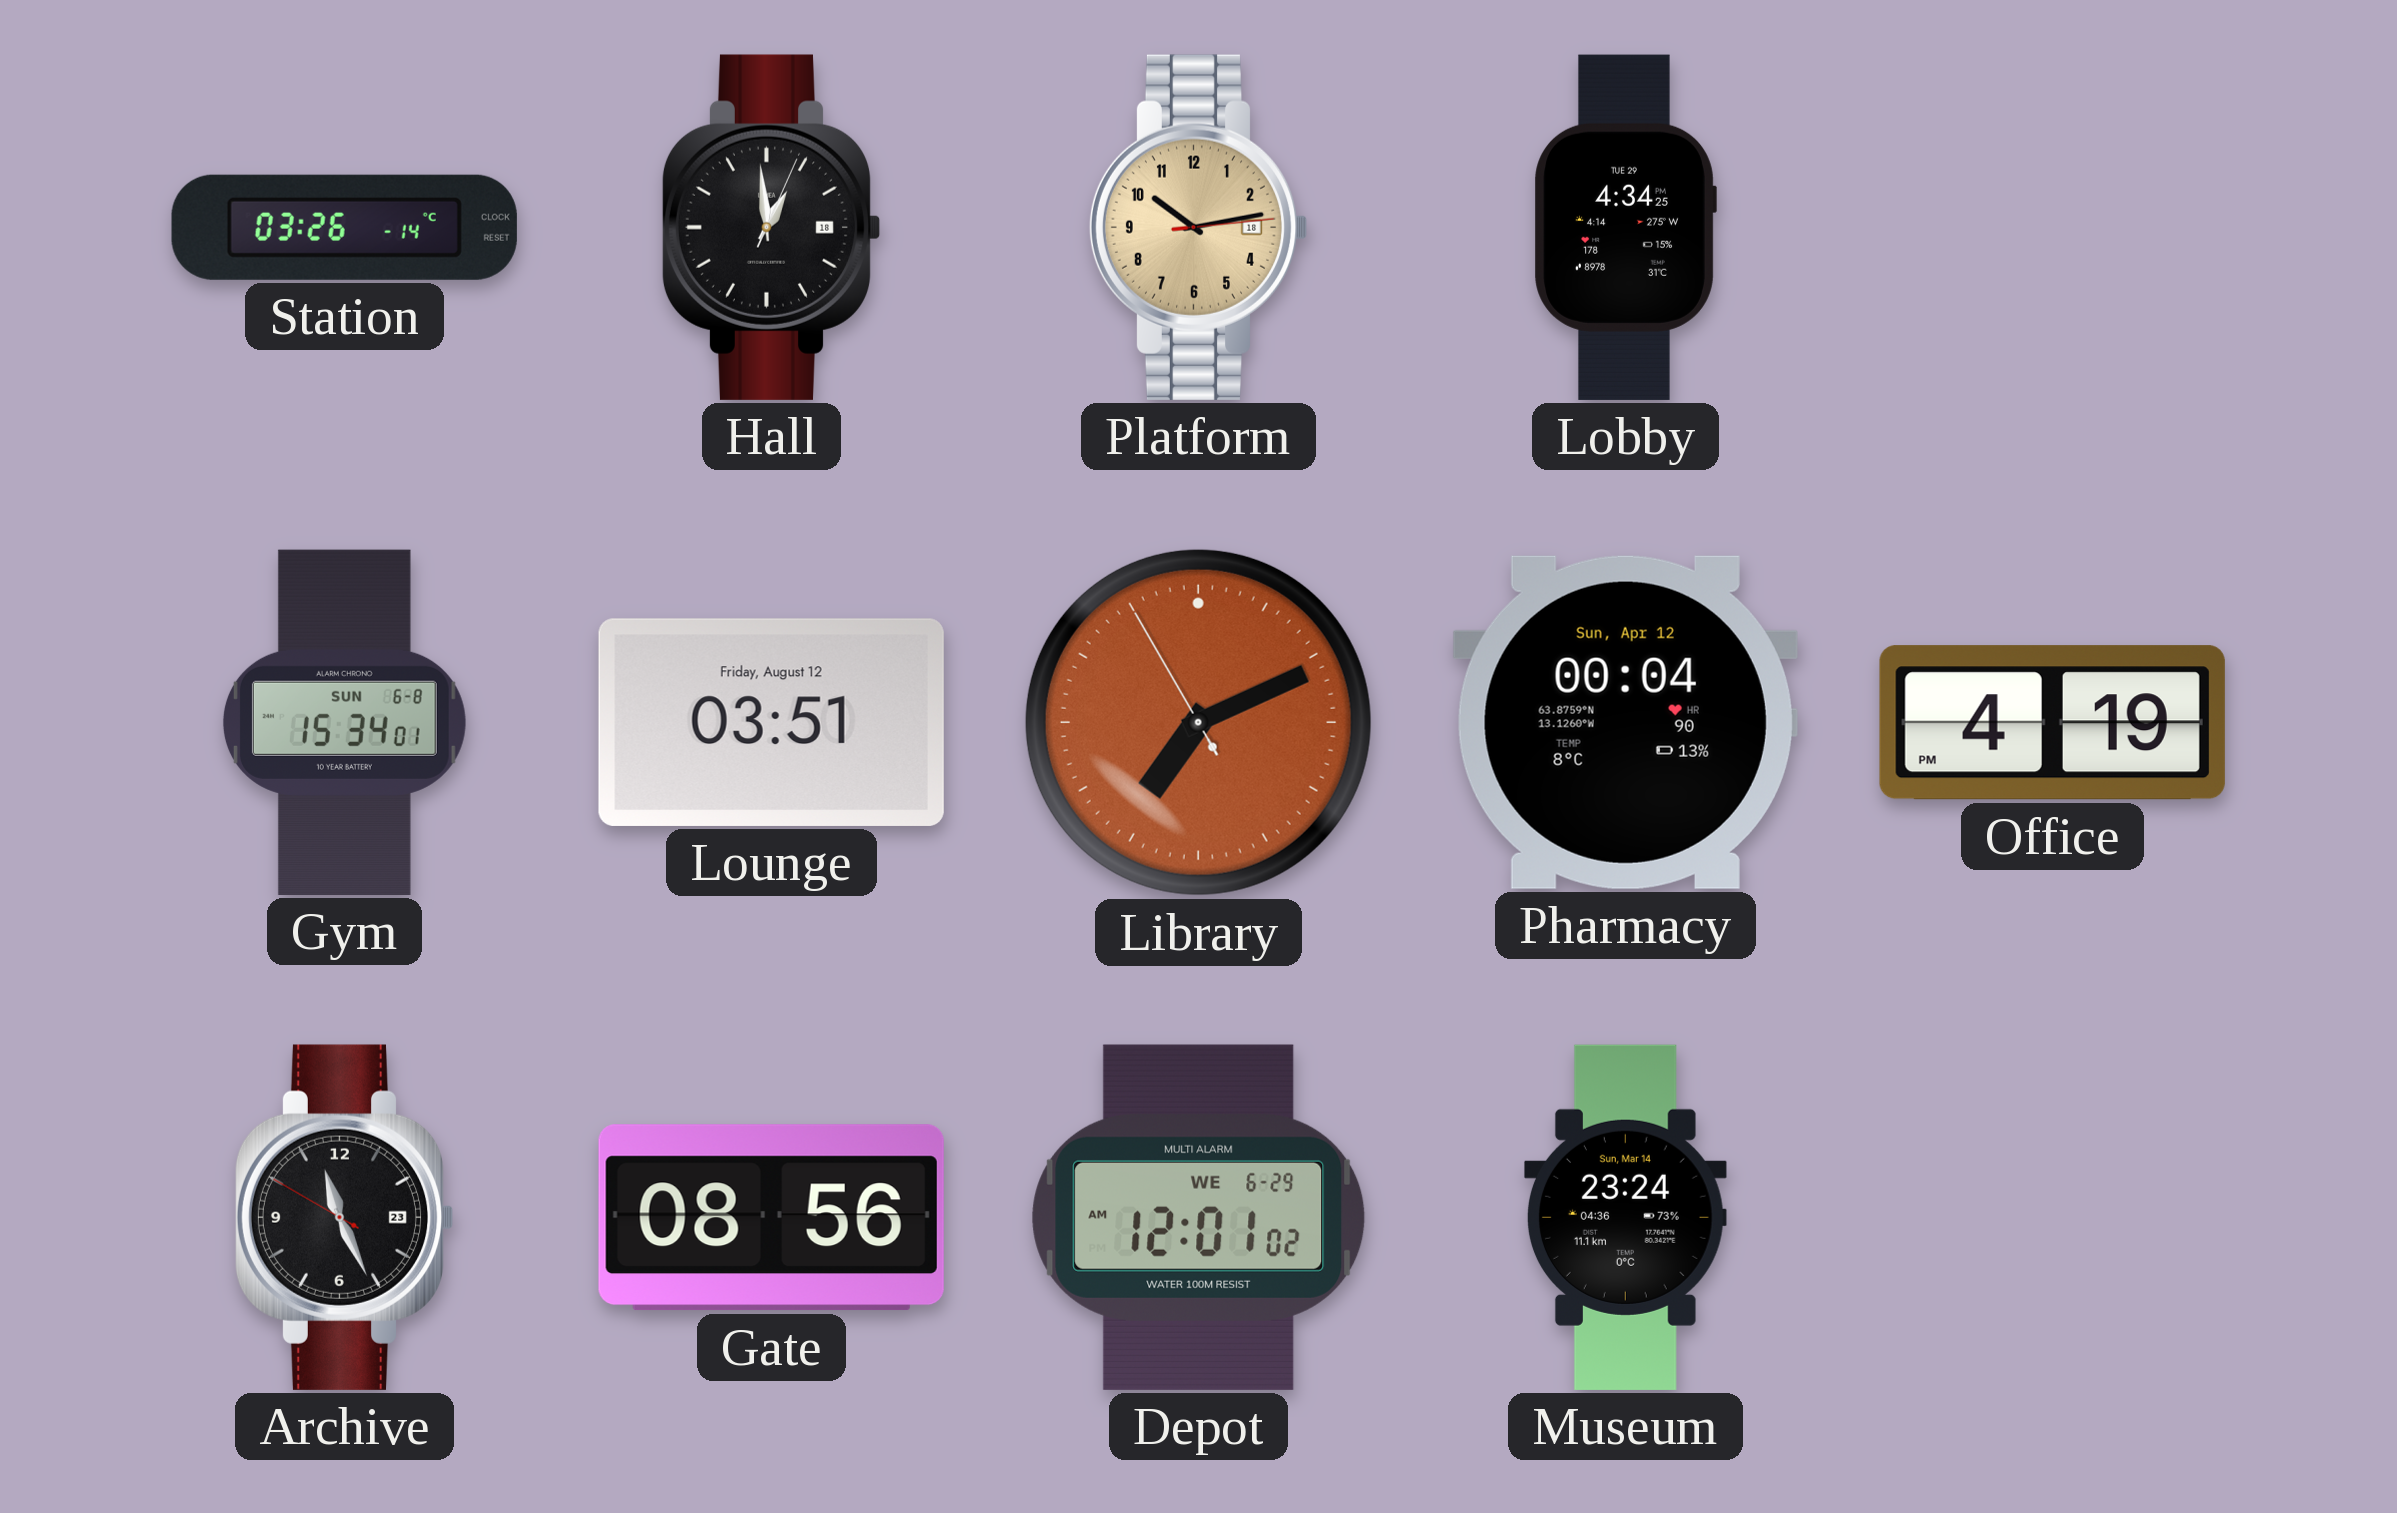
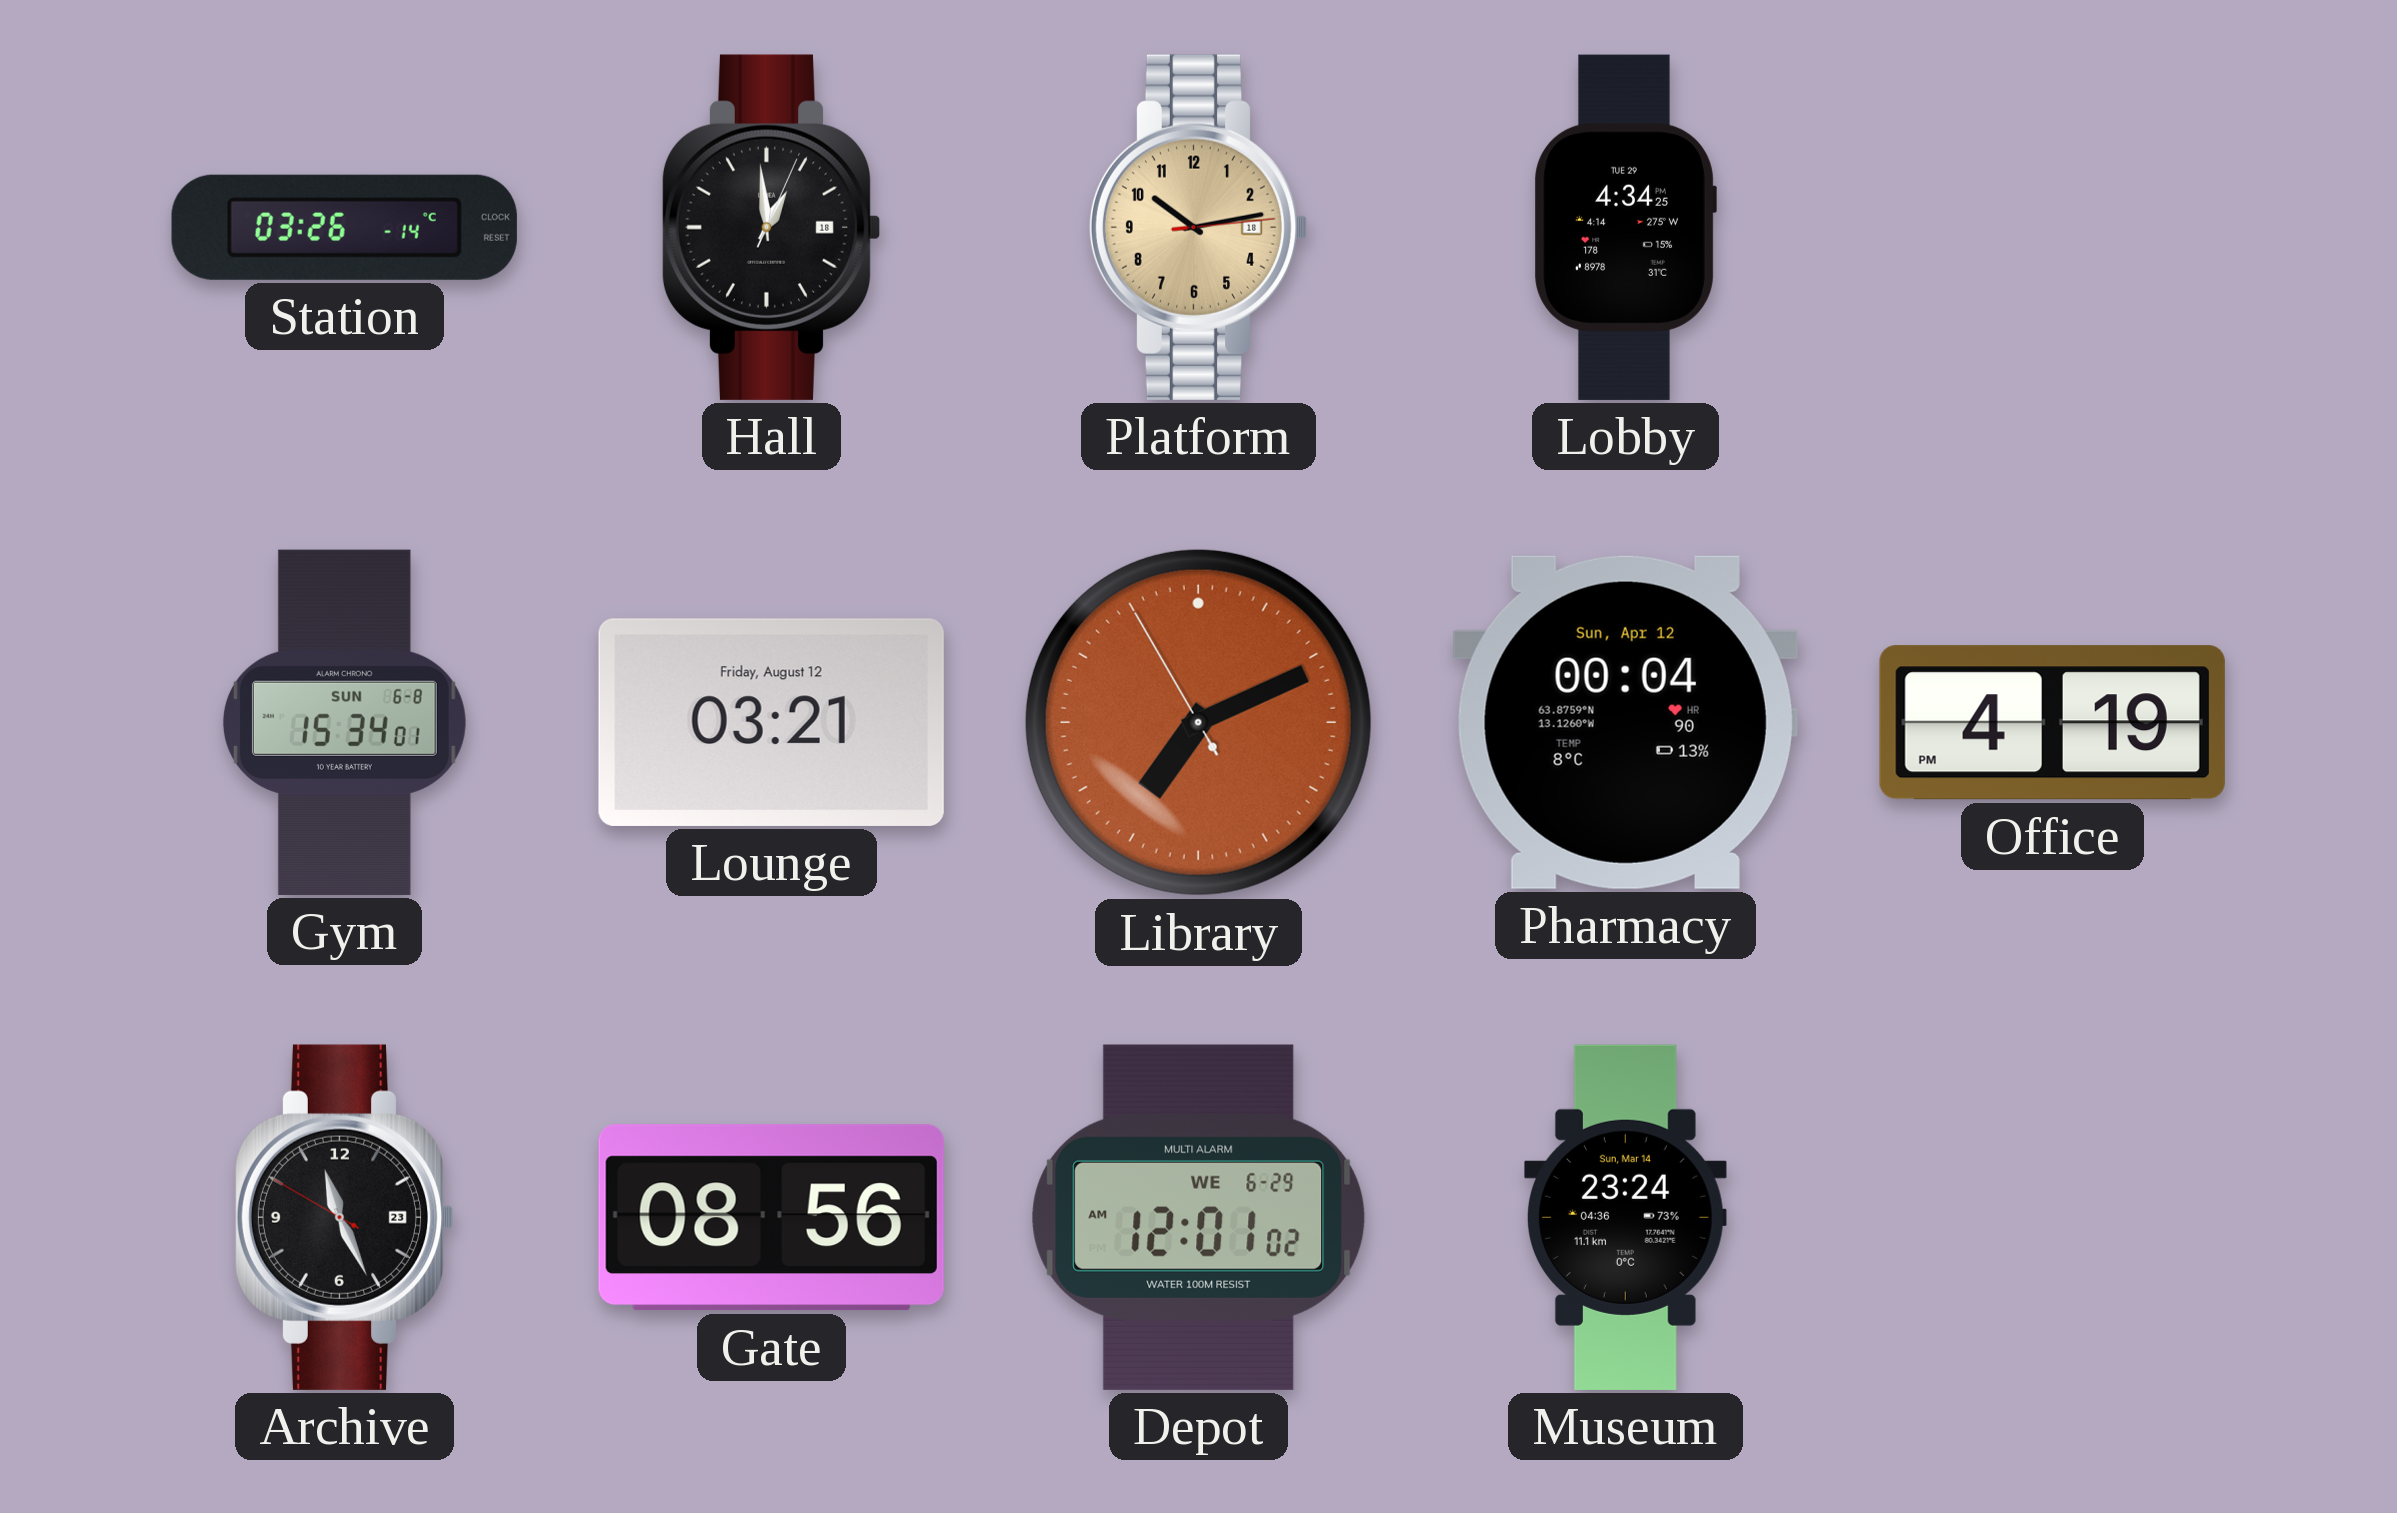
Lounge: 03:51 -> 03:21
